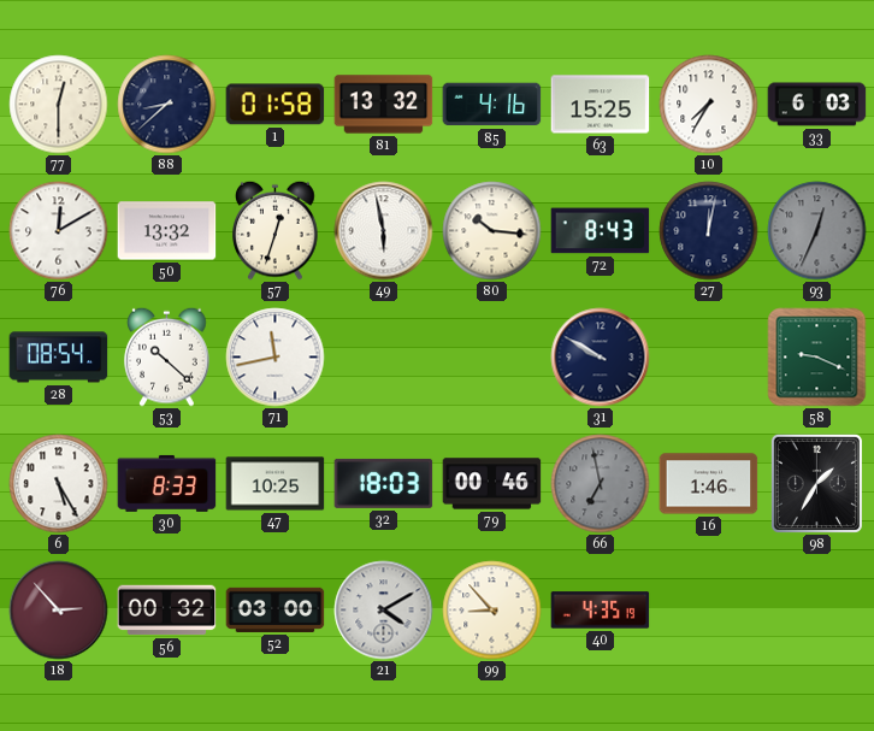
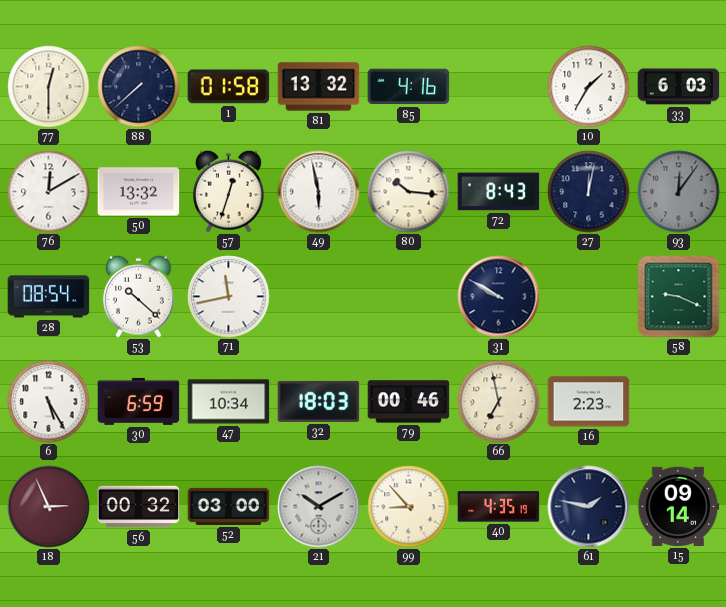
88: 8:38 -> 7:38
63: 15:25 -> none
10: 7:35 -> 1:35
93: 12:34 -> 12:06
30: 8:33 -> 6:59
47: 10:25 -> 10:34
66 dial: grey -> cream
16: 1:46 -> 2:23
98: 1:35 -> none
18: 2:53 -> 2:56
21: 4:10 -> 10:10
61: none -> 1:47
15: none -> 09:14
